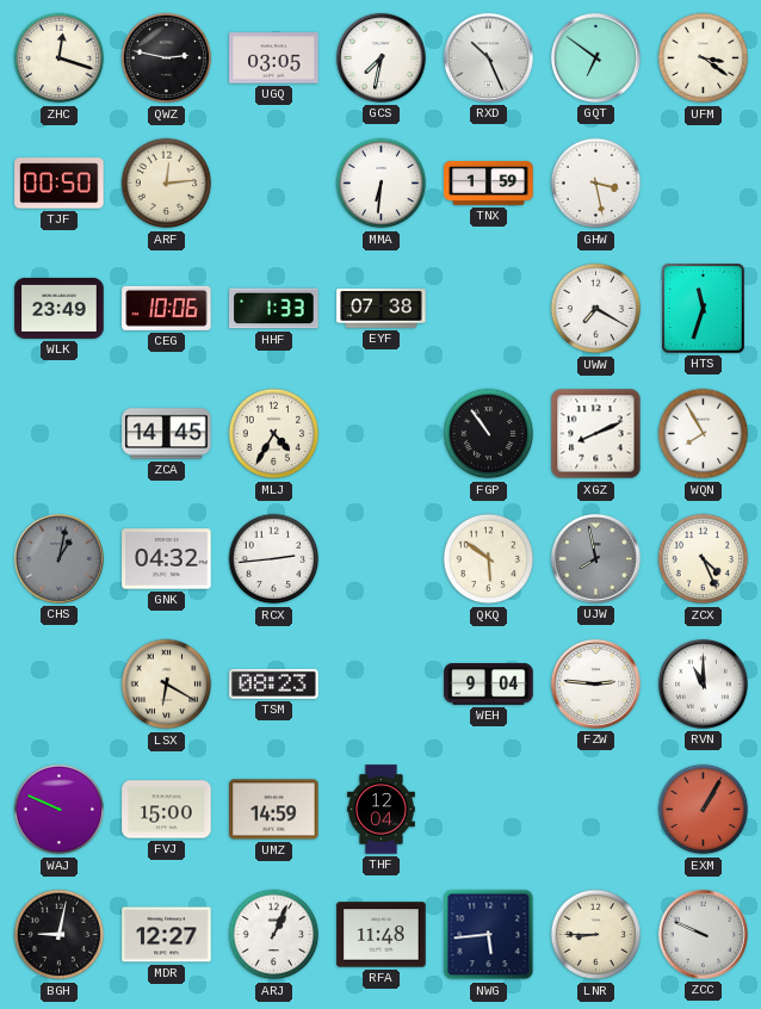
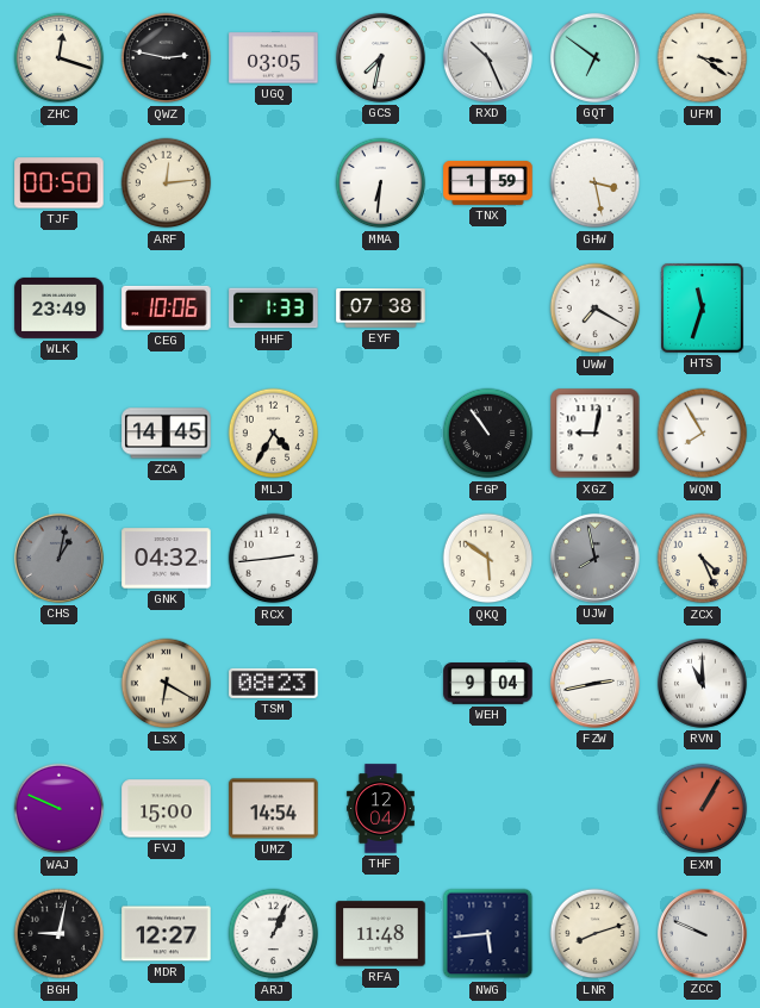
XGZ: 8:11 -> 9:02
FZW: 2:46 -> 2:43
UMZ: 14:59 -> 14:54
LNR: 8:45 -> 8:12
